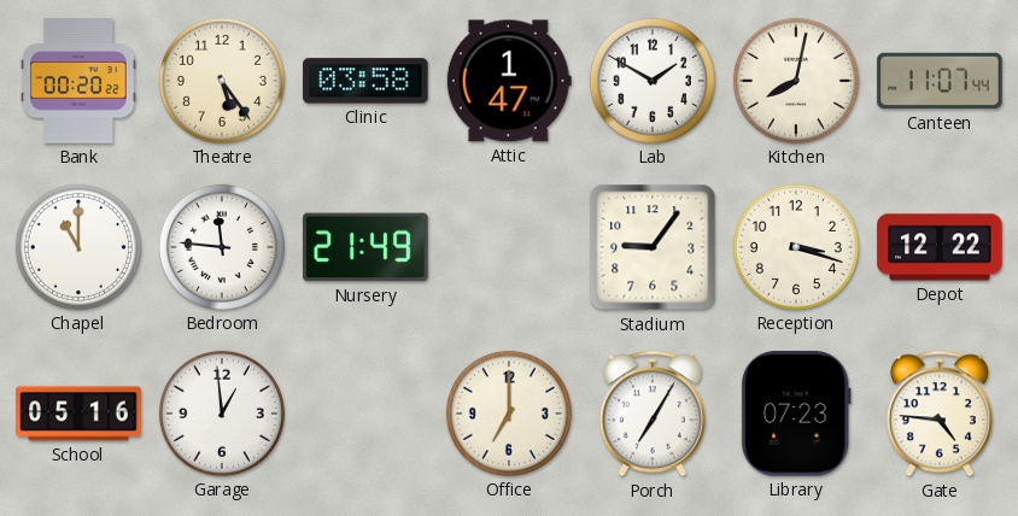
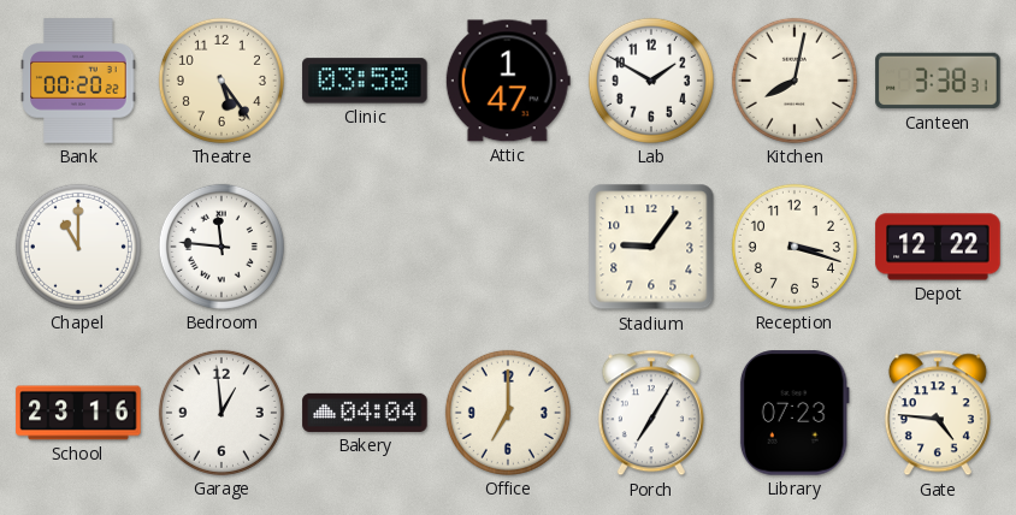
Canteen: 11:07 -> 3:38
Nursery: 21:49 -> none
School: 05:16 -> 23:16
Bakery: none -> 04:04
